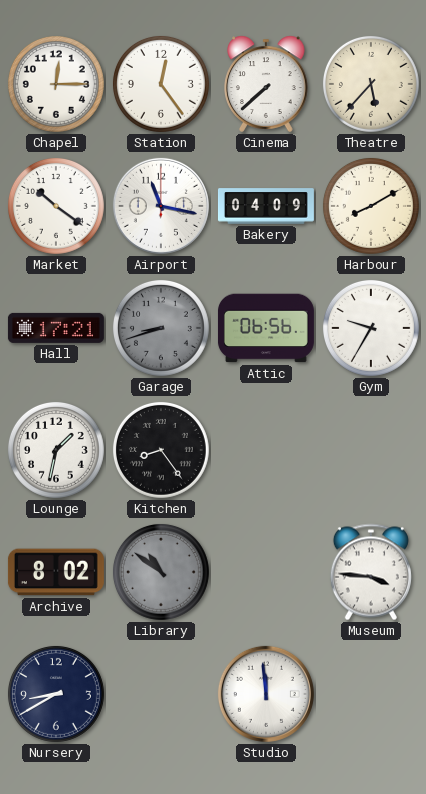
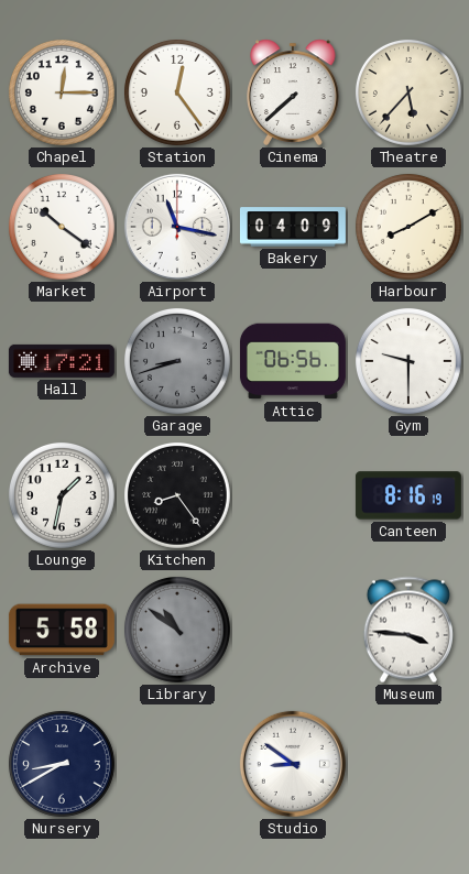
Gym: 9:35 -> 9:30
Canteen: none -> 8:16
Archive: 8:02 -> 5:58
Studio: 11:59 -> 8:51
